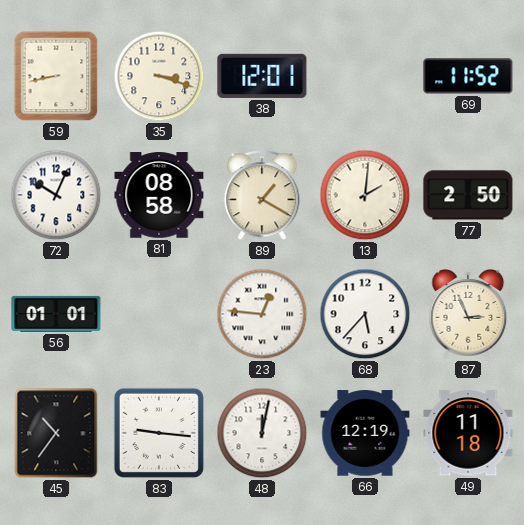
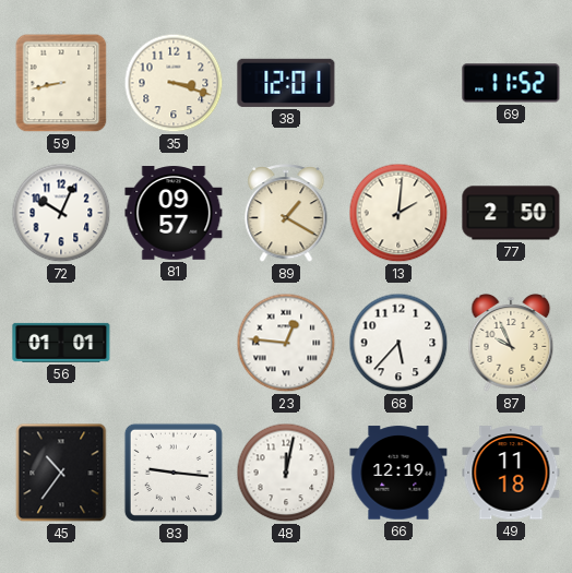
81: 08:58 -> 09:57
87: 2:56 -> 9:56
